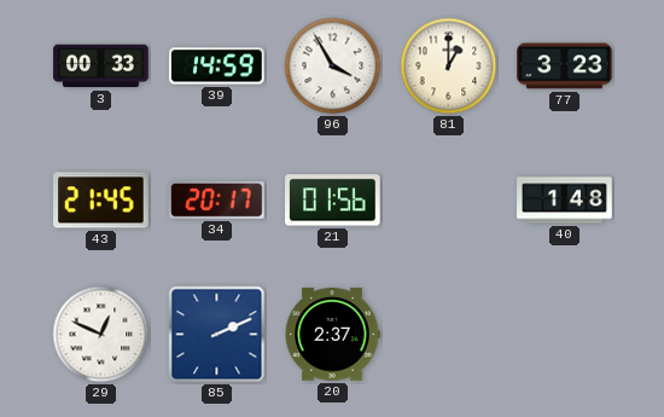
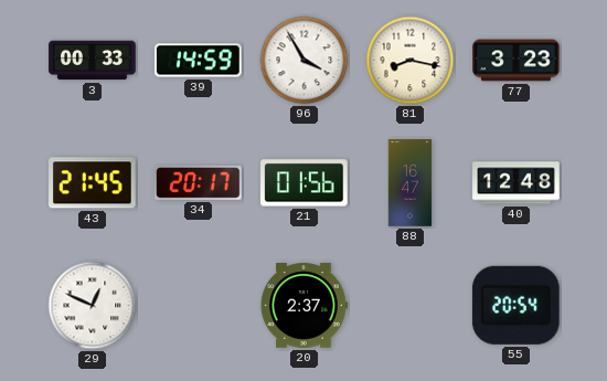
81: 1:00 -> 8:17
88: none -> 16:47
40: 1:48 -> 12:48
85: 2:11 -> none
55: none -> 20:54
